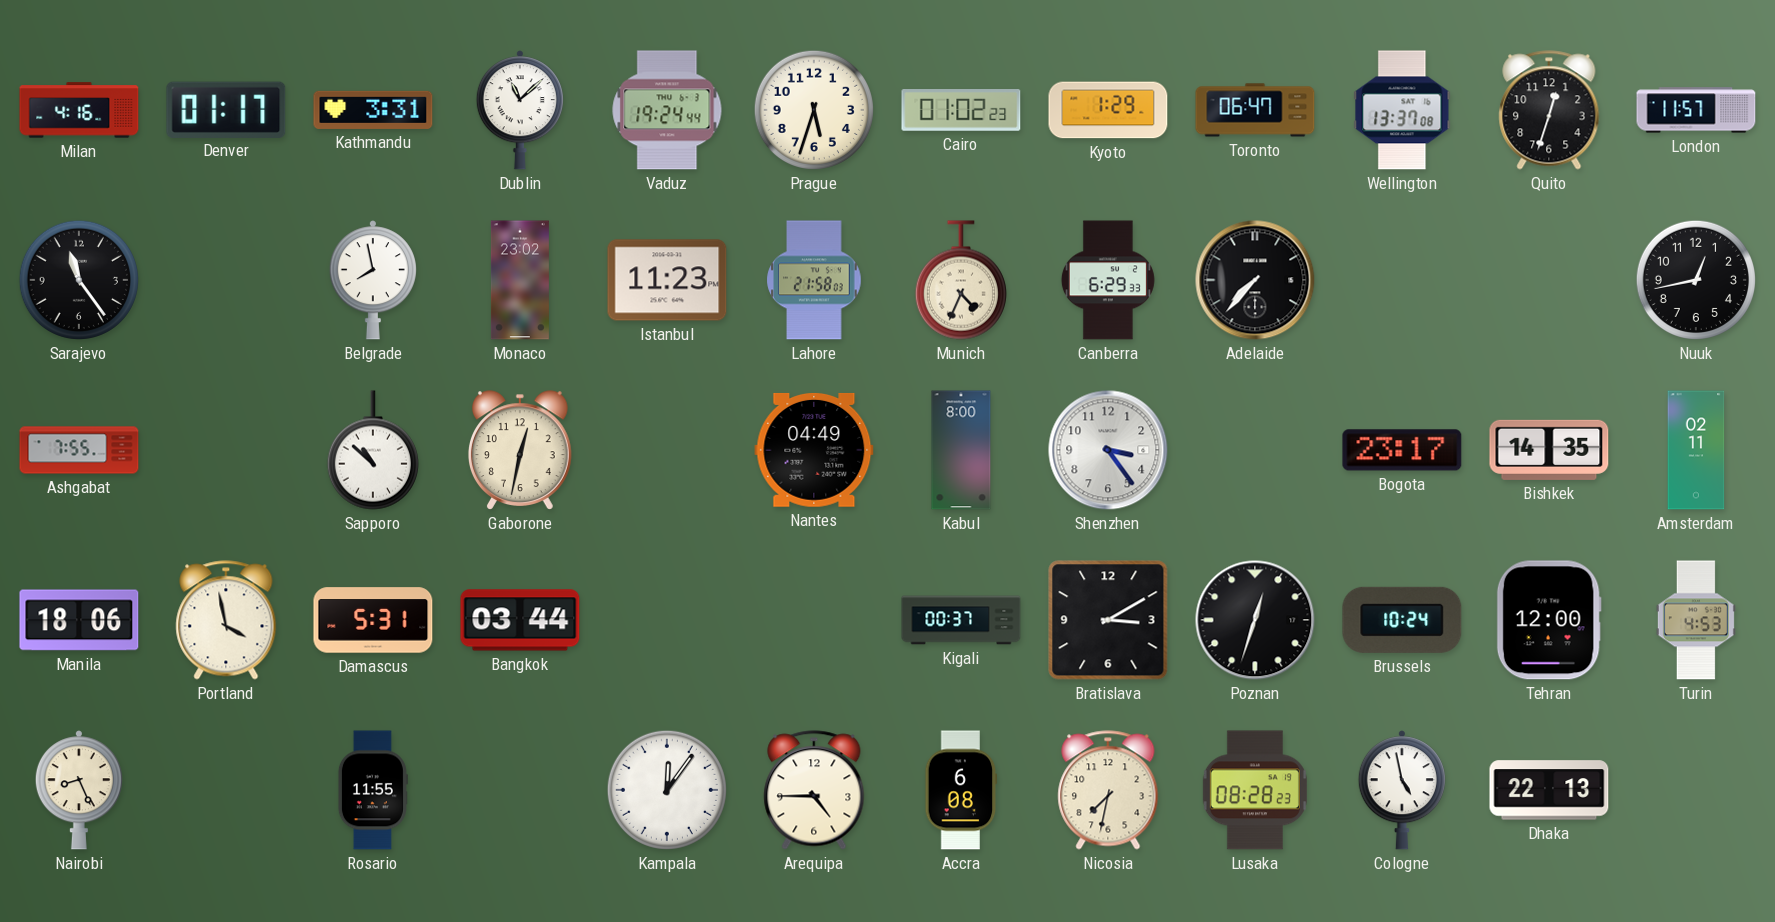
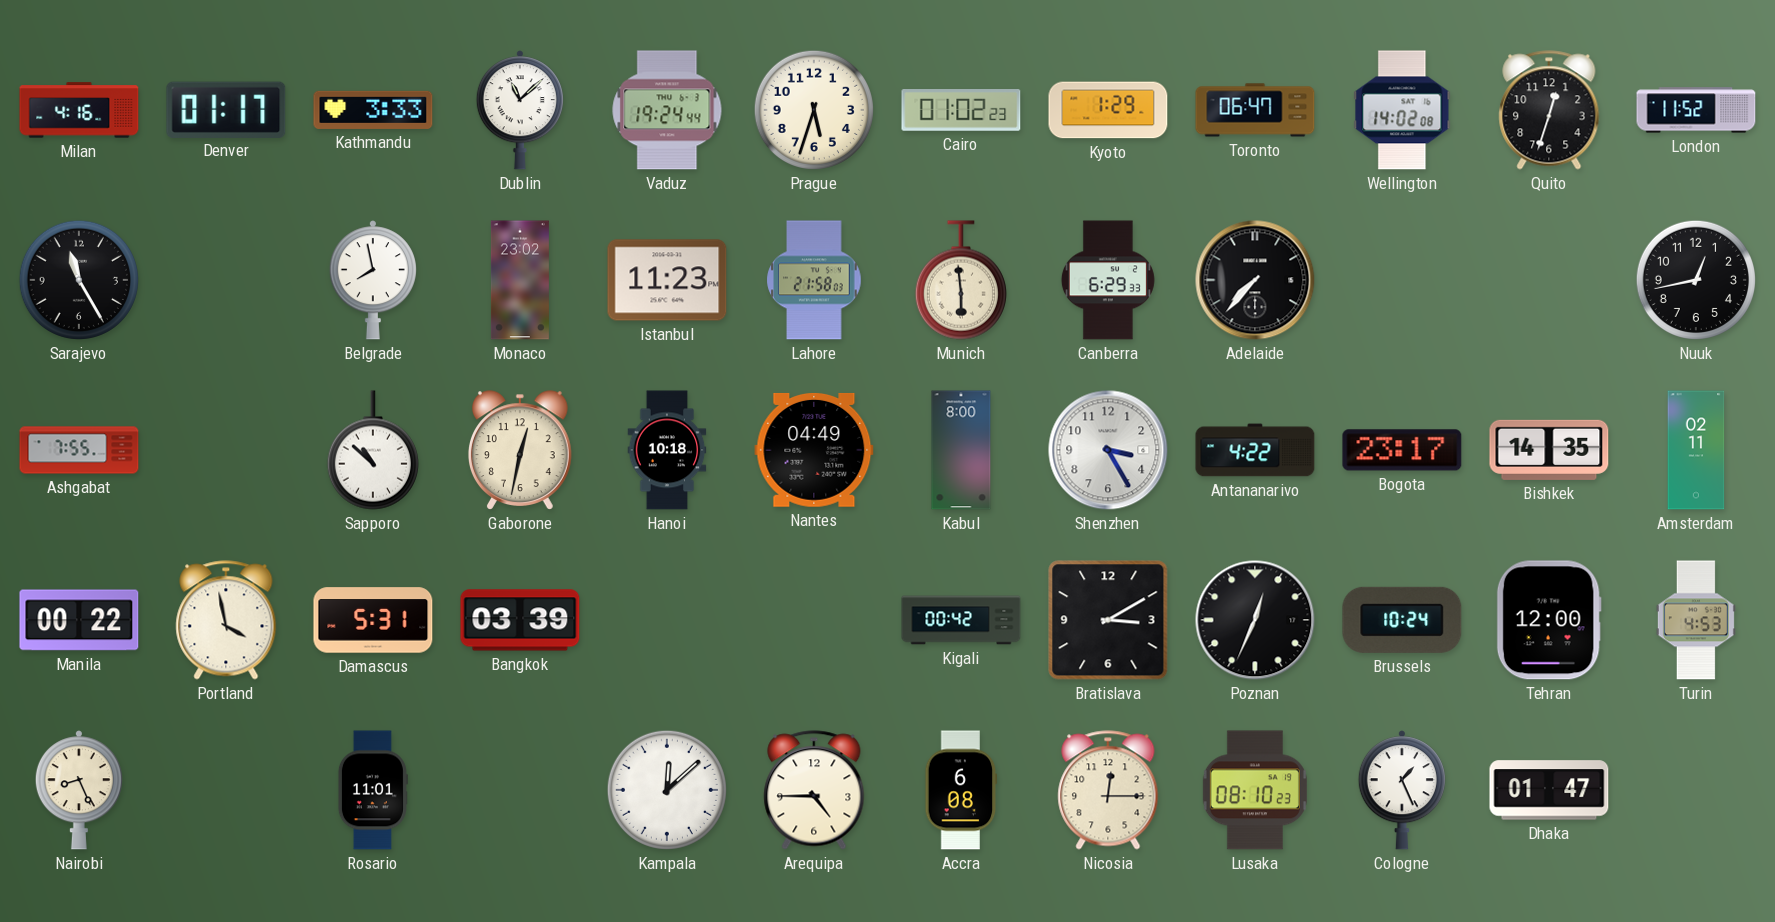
Kathmandu: 3:31 -> 3:33
Wellington: 13:37 -> 14:02
London: 11:57 -> 11:52
Sarajevo: 11:24 -> 11:25
Munich: 4:34 -> 5:59
Hanoi: none -> 10:18
Shenzhen: 3:24 -> 3:25
Antananarivo: none -> 4:22
Manila: 18:06 -> 00:22
Bangkok: 03:44 -> 03:39
Kigali: 00:37 -> 00:42
Poznan: 12:33 -> 12:34
Rosario: 11:55 -> 11:01
Kampala: 12:06 -> 12:08
Nicosia: 7:32 -> 12:15
Lusaka: 08:28 -> 08:10
Cologne: 4:58 -> 1:26
Dhaka: 22:13 -> 01:47
